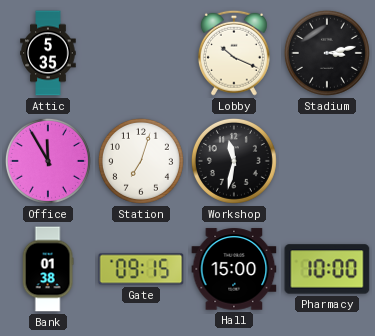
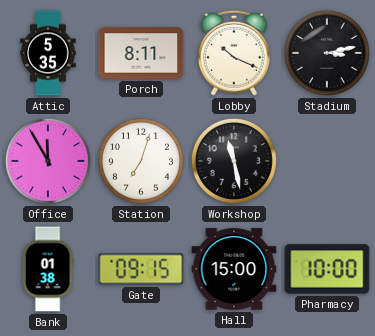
Porch: none -> 8:11
Workshop: 11:32 -> 11:28
